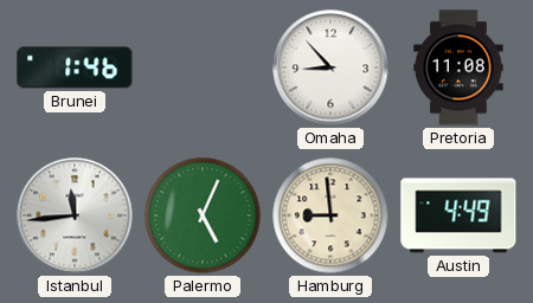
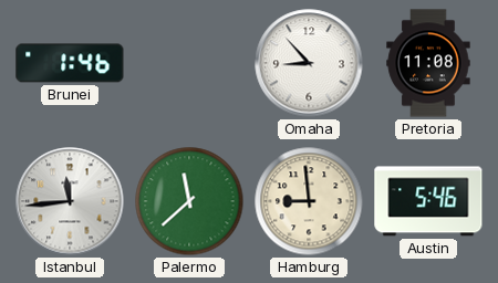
Palermo: 5:04 -> 11:38
Austin: 4:49 -> 5:46
